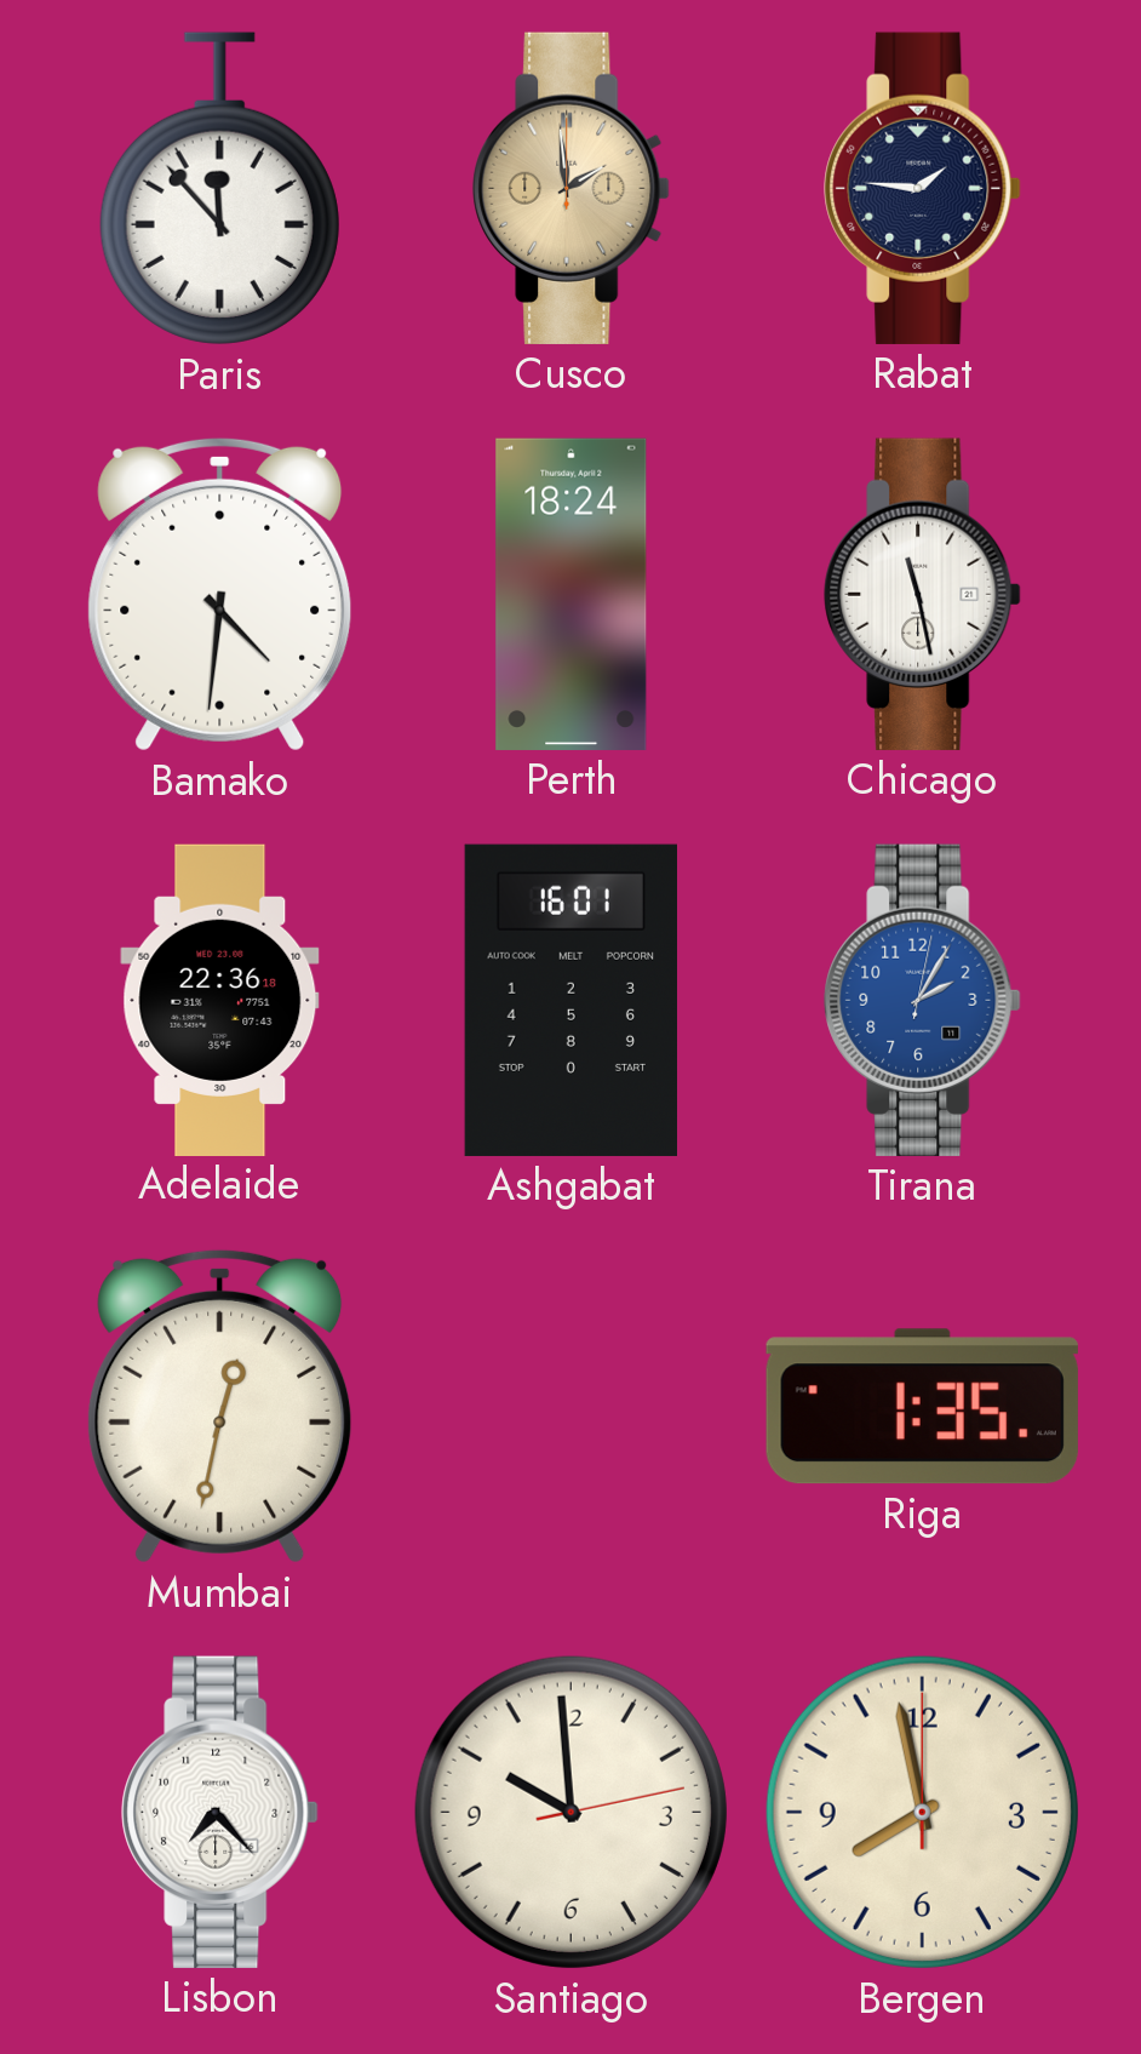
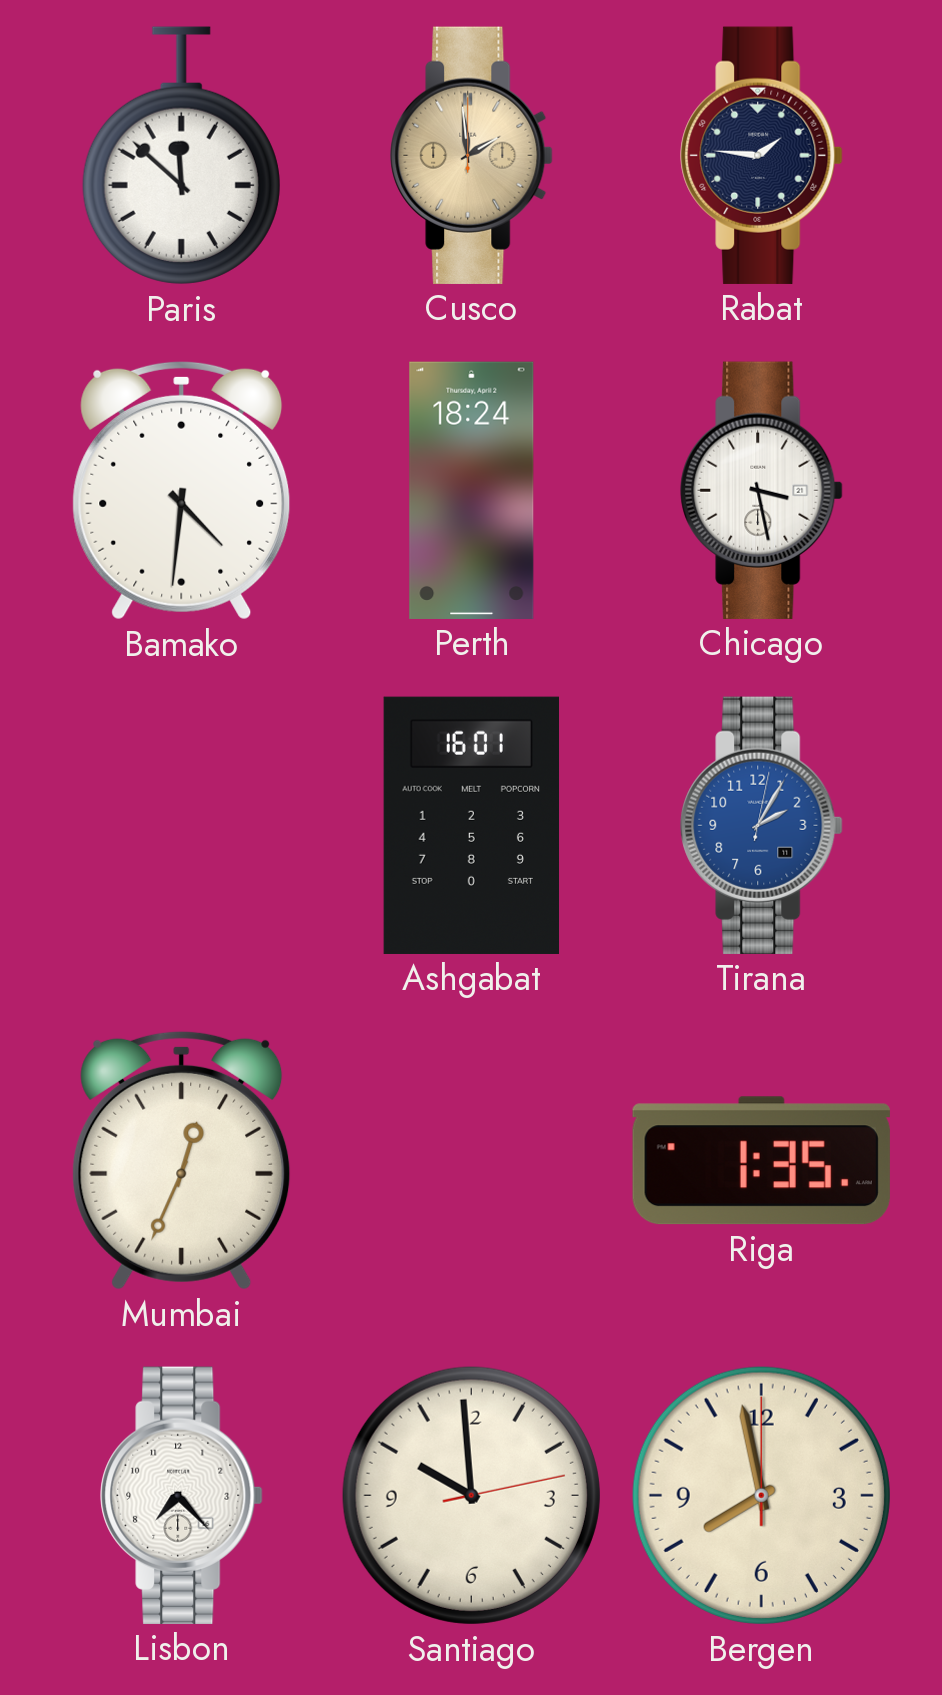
Paris: 11:53 -> 11:52
Chicago: 11:28 -> 3:28
Adelaide: 22:36 -> none
Mumbai: 12:32 -> 12:34
